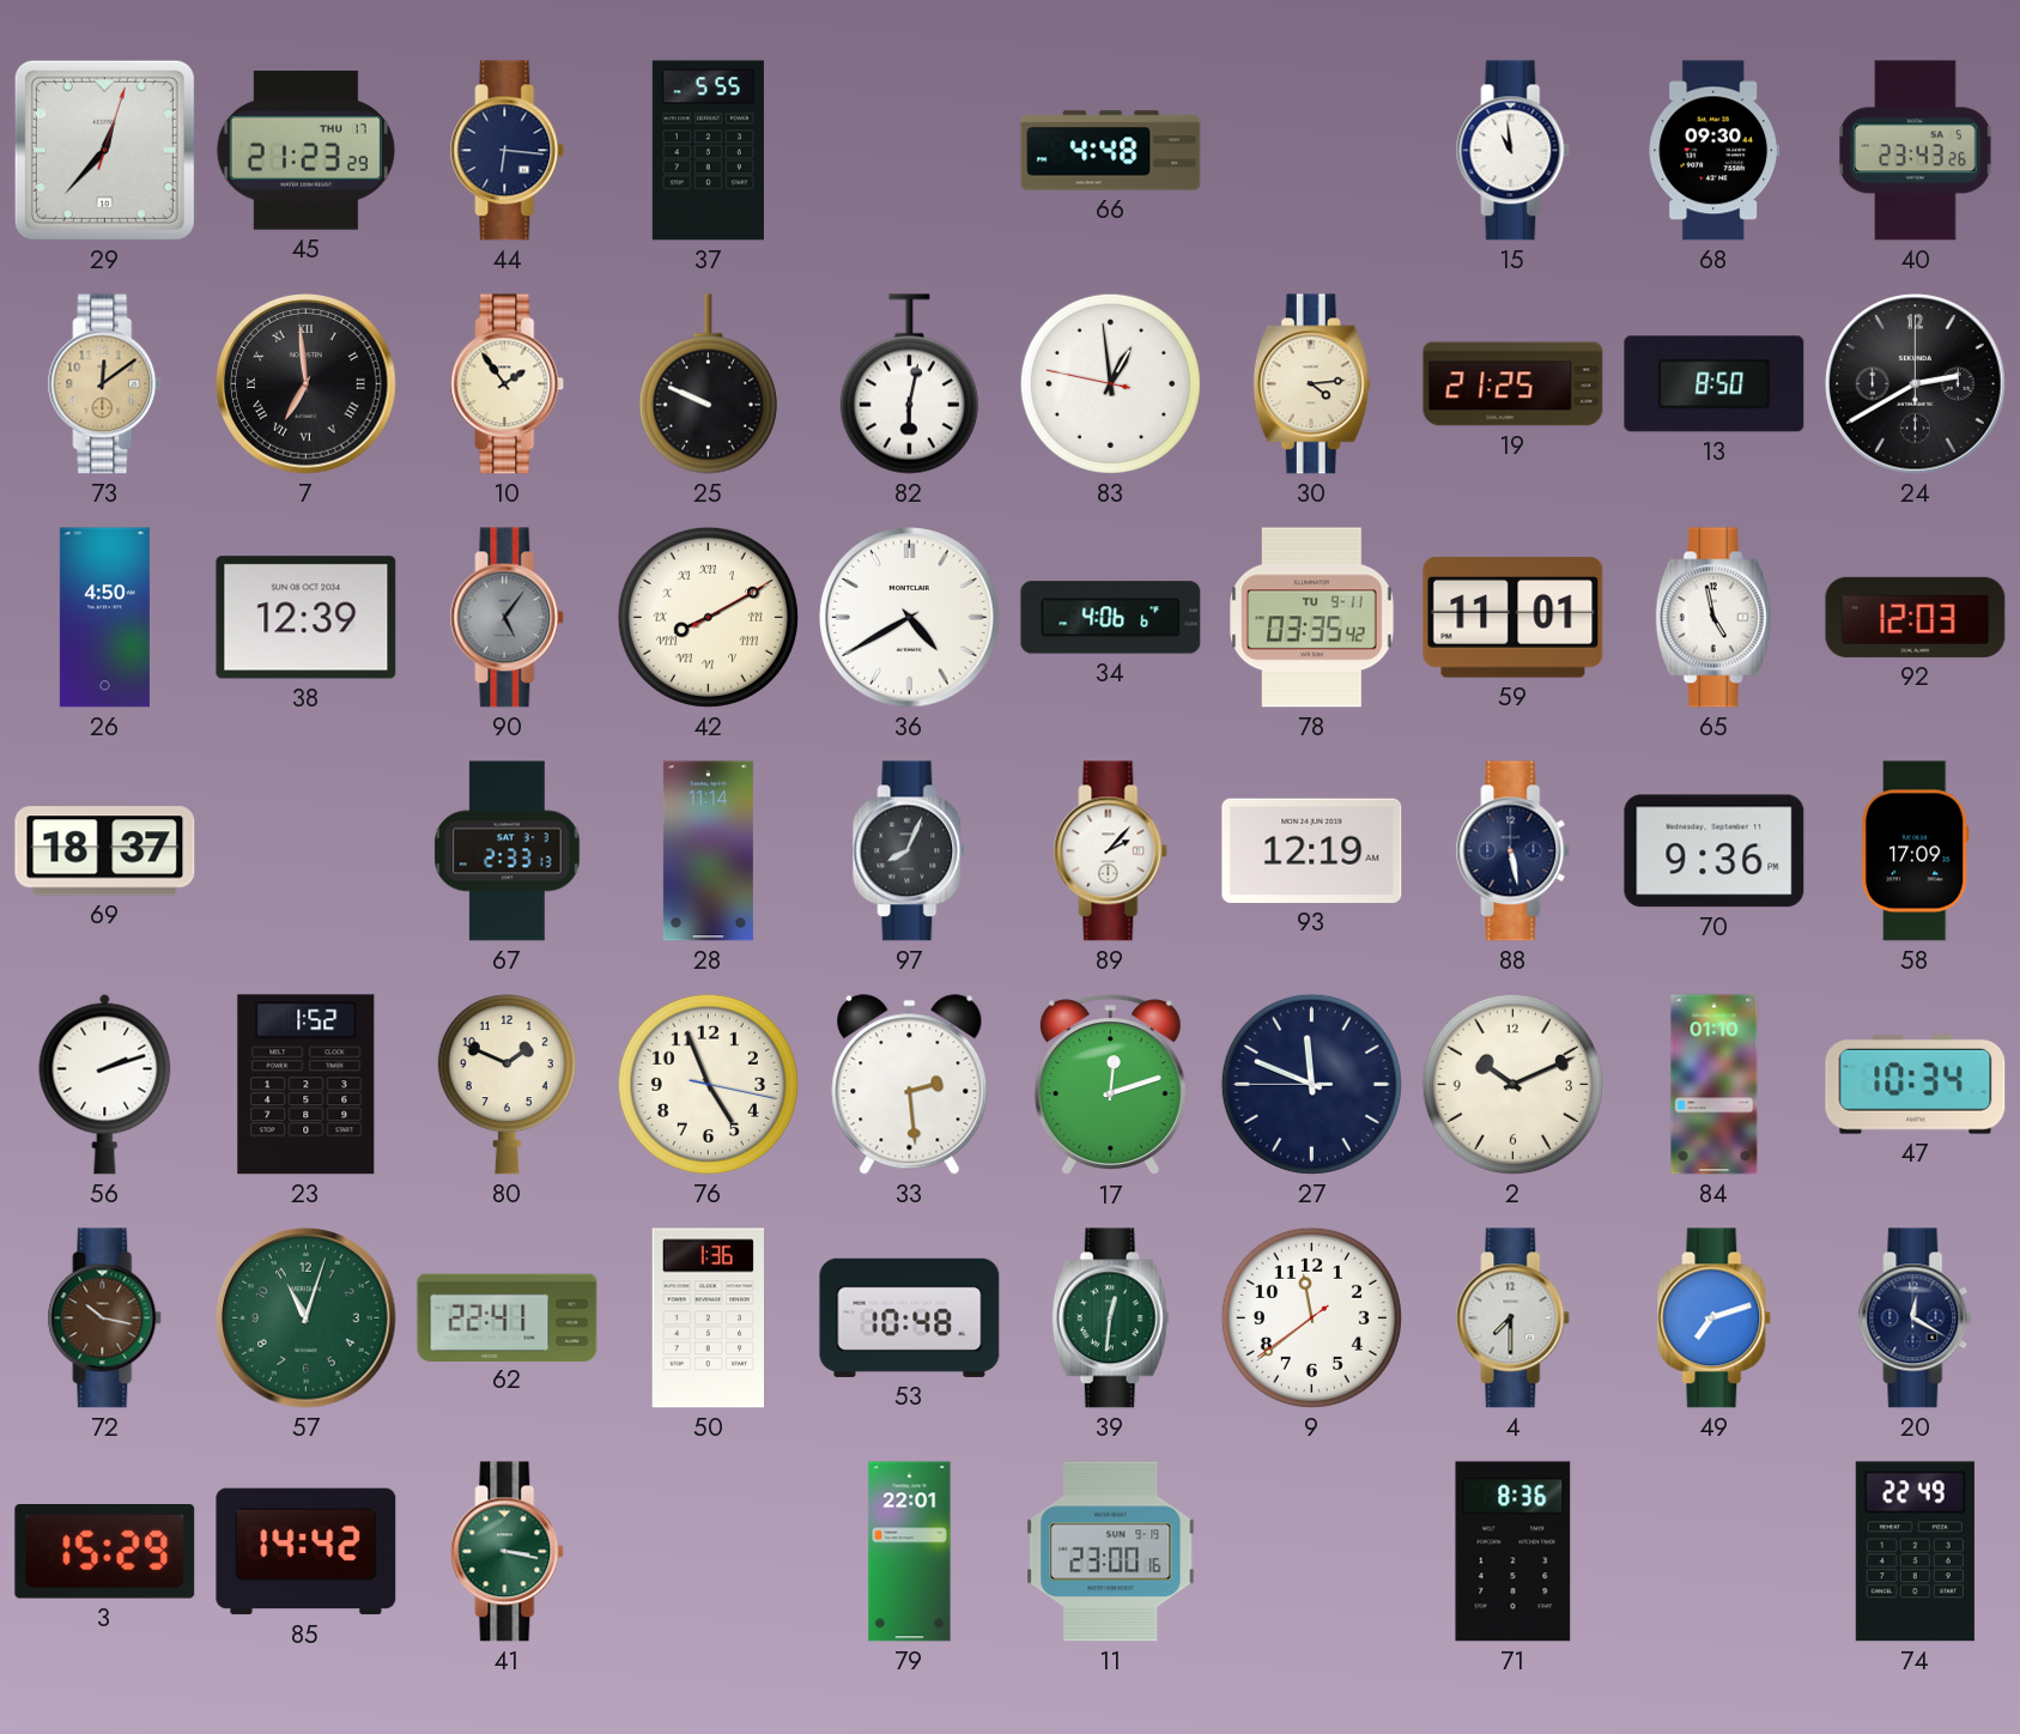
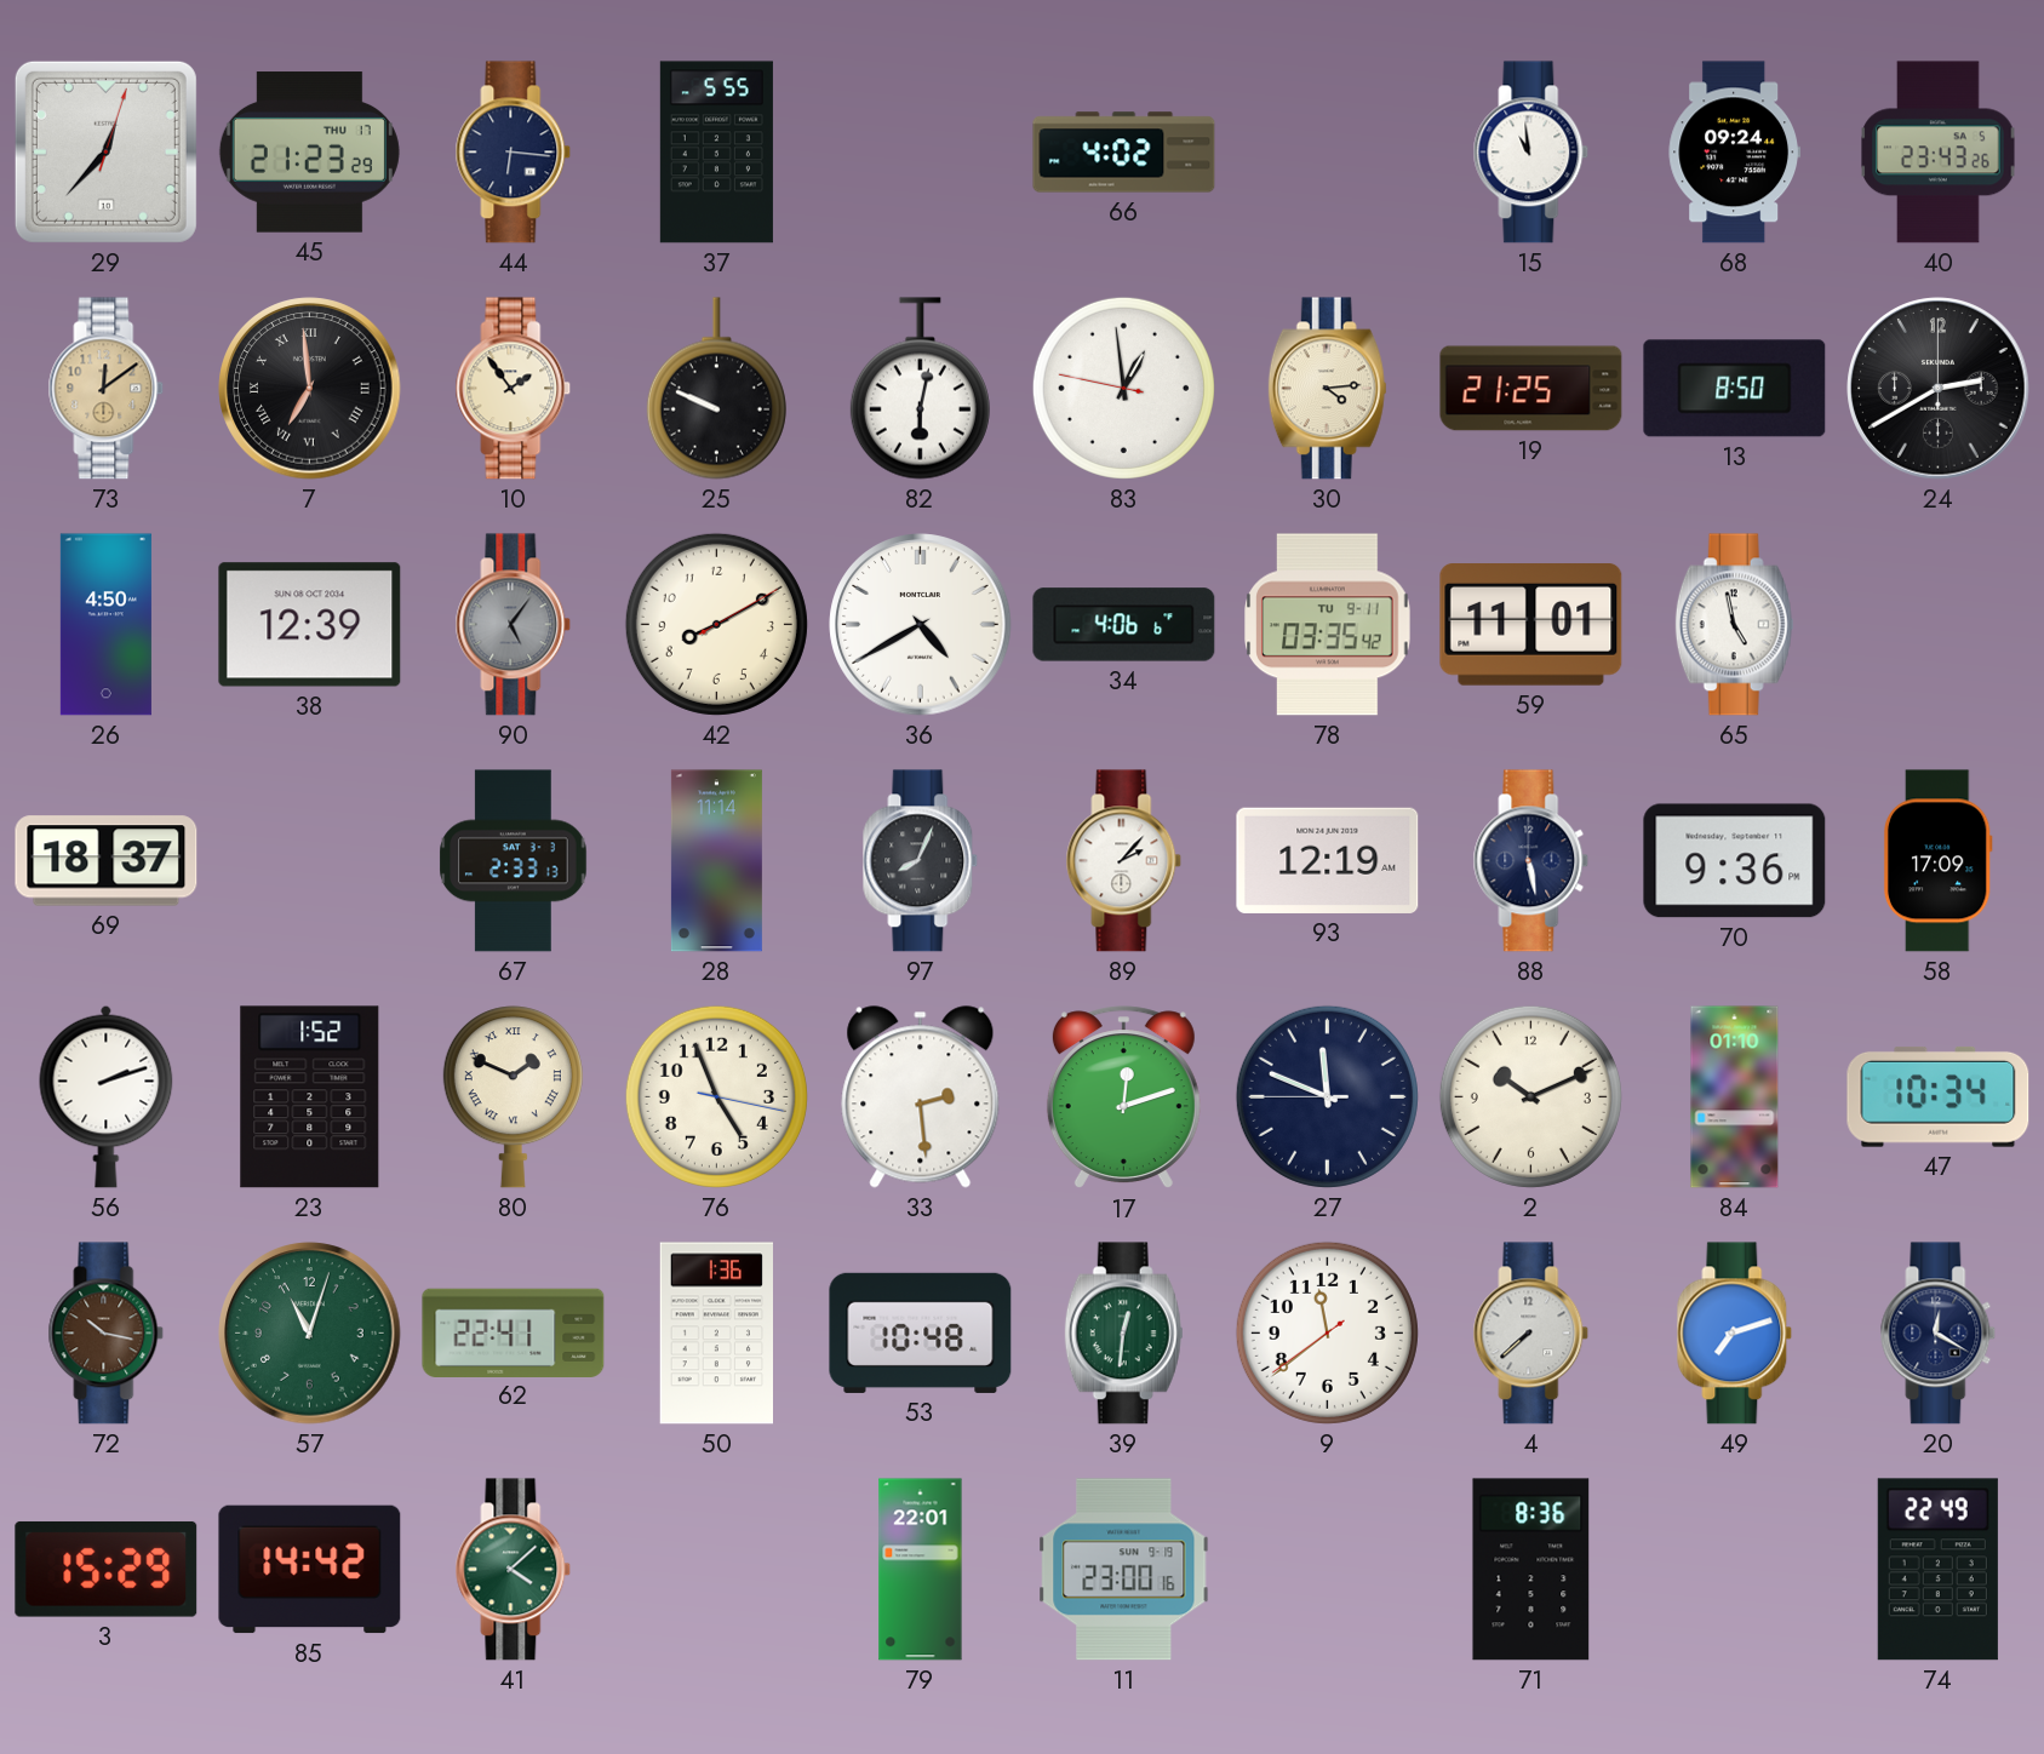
66: 4:48 -> 4:02
68: 09:30 -> 09:24
42 numerals: Roman -> Arabic
92: 12:03 -> none
80 numerals: Arabic -> Roman
4: 7:30 -> 7:38
41: 3:17 -> 4:08
